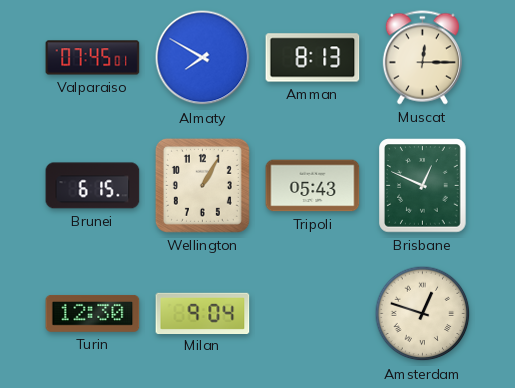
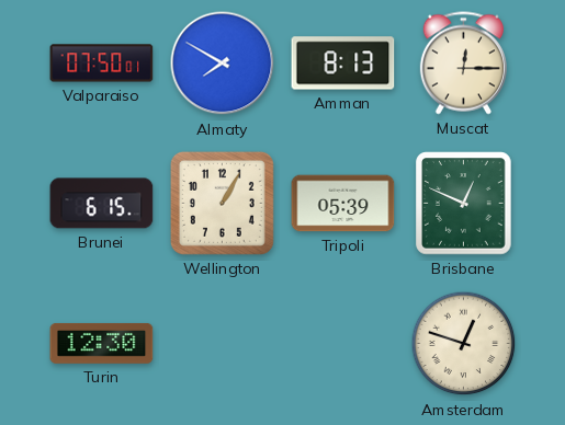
Valparaiso: 07:45 -> 07:50
Tripoli: 05:43 -> 05:39
Milan: 9:04 -> none
